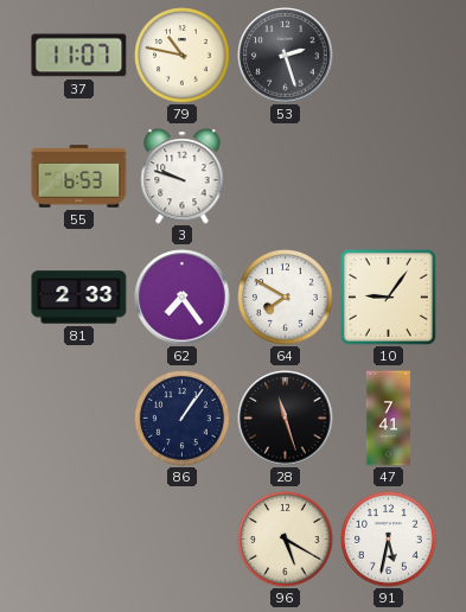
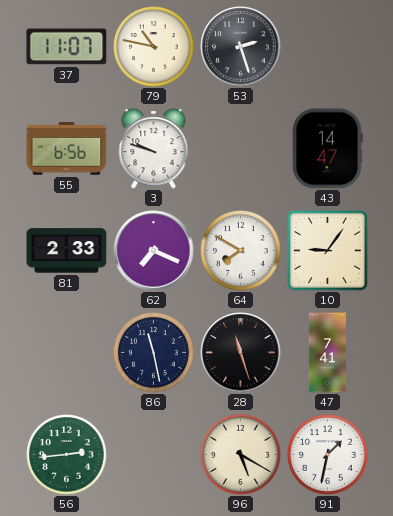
55: 6:53 -> 6:56
43: none -> 14:47
62: 7:24 -> 7:19
86: 1:06 -> 11:28
56: none -> 2:44
91: 5:32 -> 1:32
